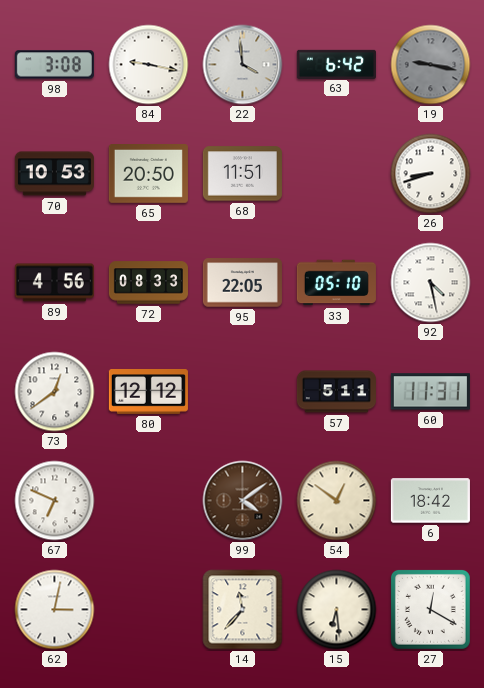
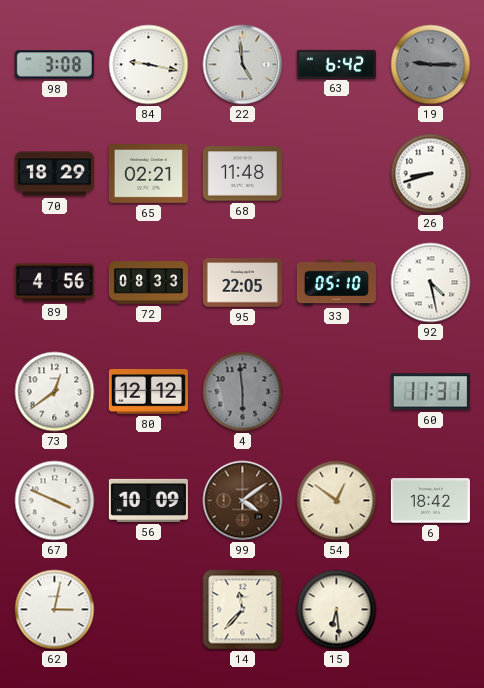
22: 3:59 -> 4:59
19: 9:17 -> 9:15
70: 10:53 -> 18:29
65: 20:50 -> 02:21
68: 11:51 -> 11:48
4: none -> 5:59
57: 5:11 -> none
67: 6:49 -> 3:49
56: none -> 10:09
27: 12:20 -> none
